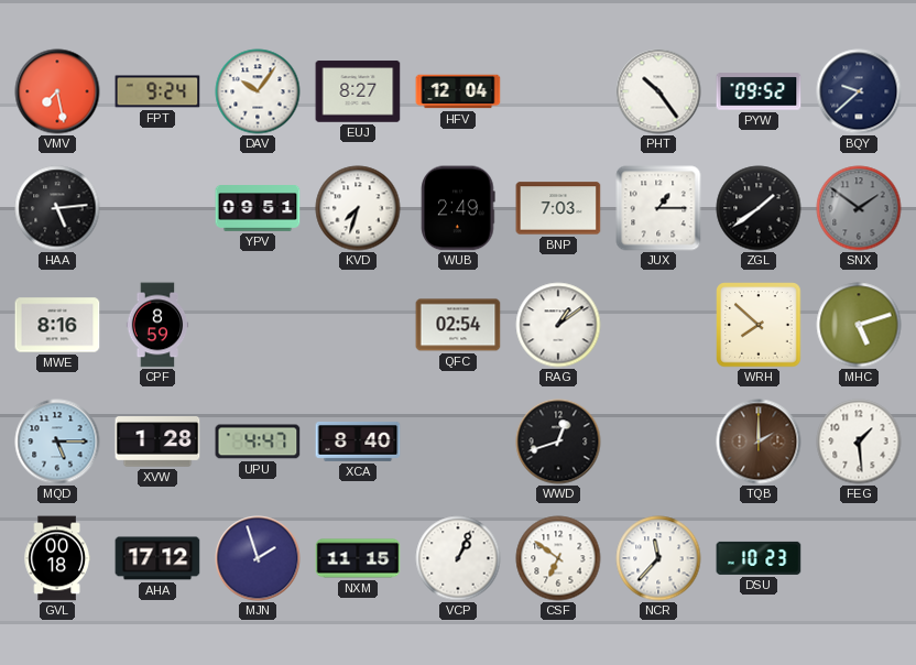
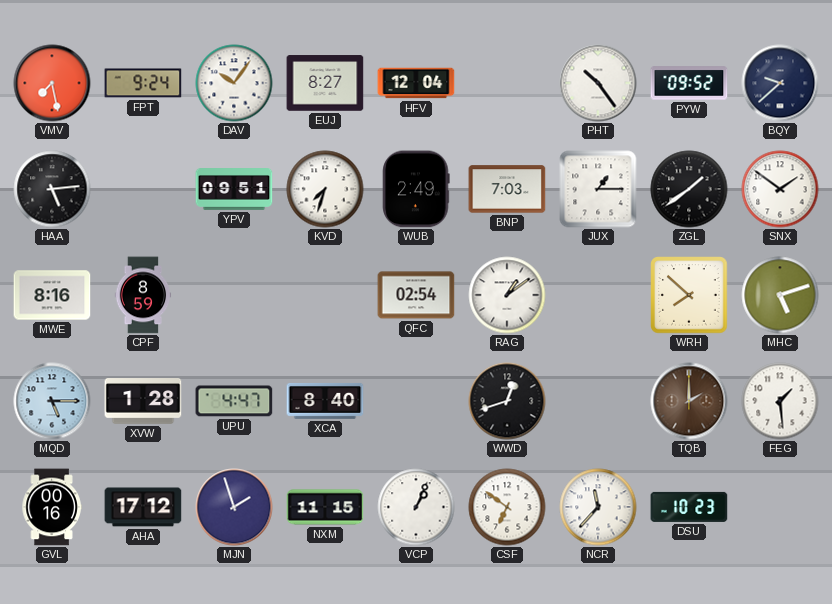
SNX dial: grey -> white
GVL: 00:18 -> 00:16
